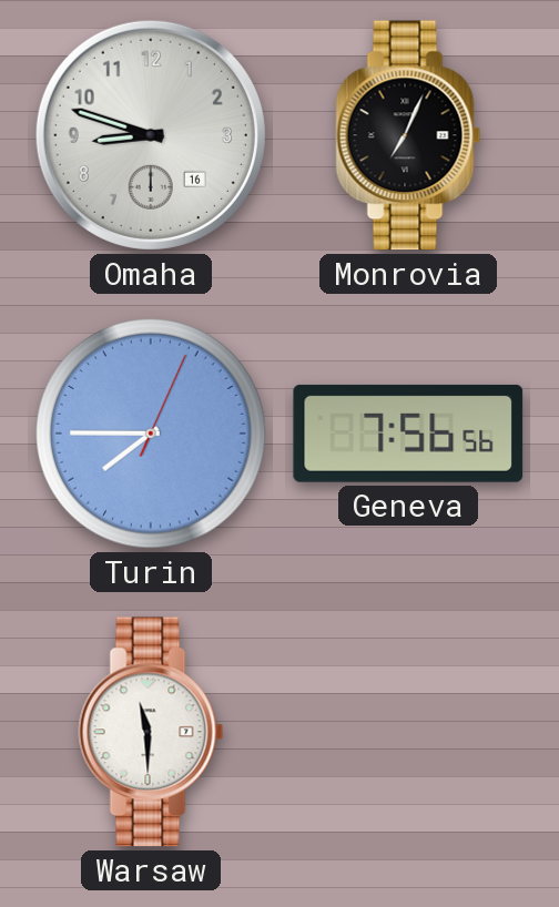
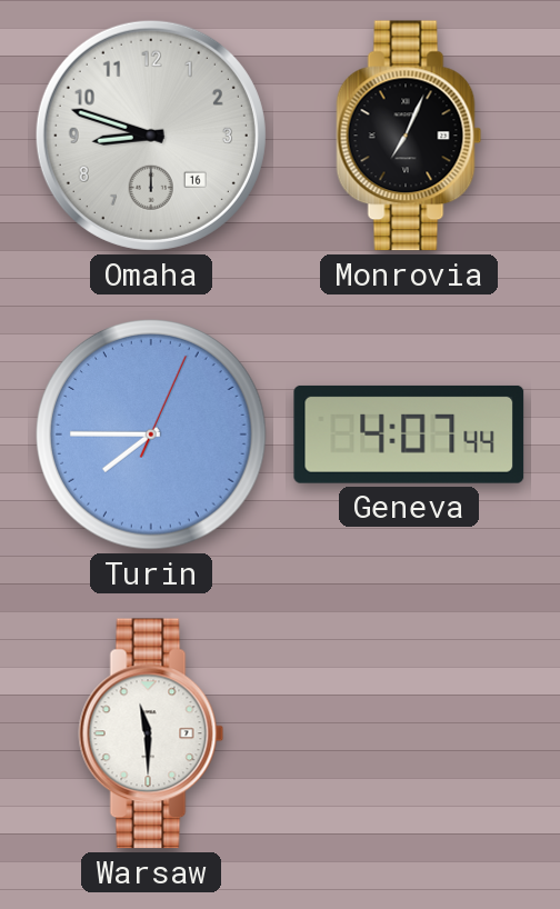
Geneva: 7:56 -> 4:07
